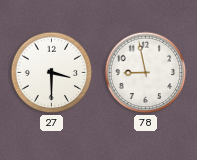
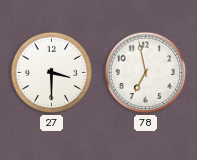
78: 8:58 -> 6:58
